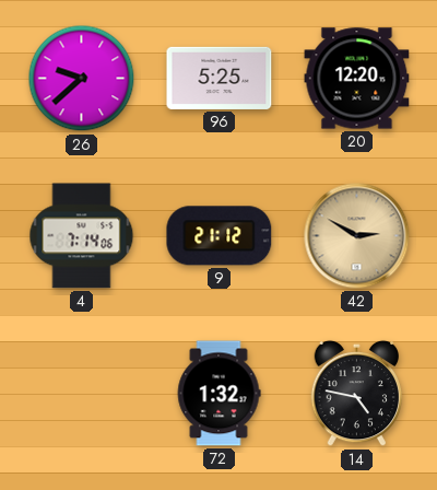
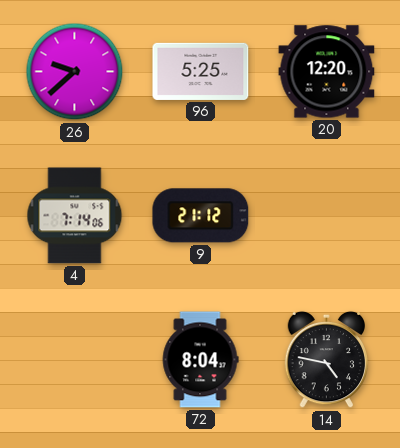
42: 2:50 -> none
72: 1:32 -> 8:04
